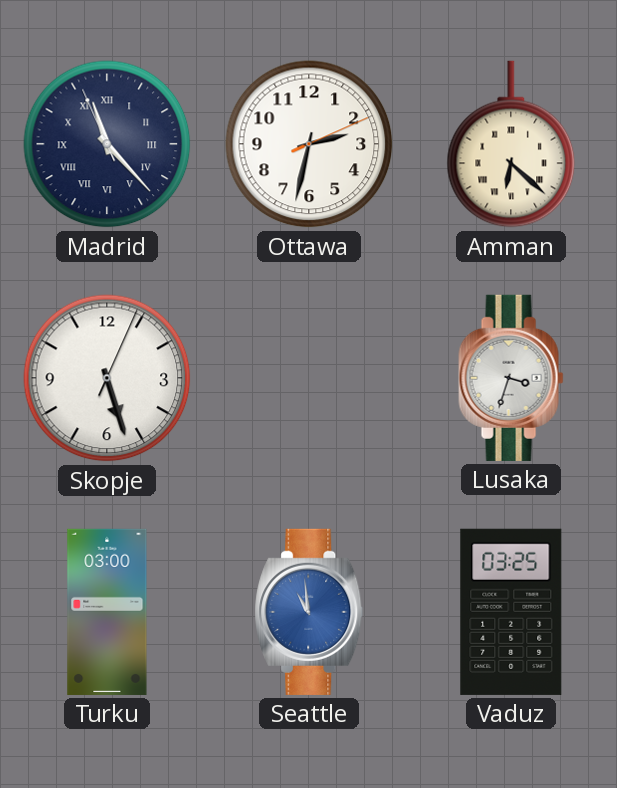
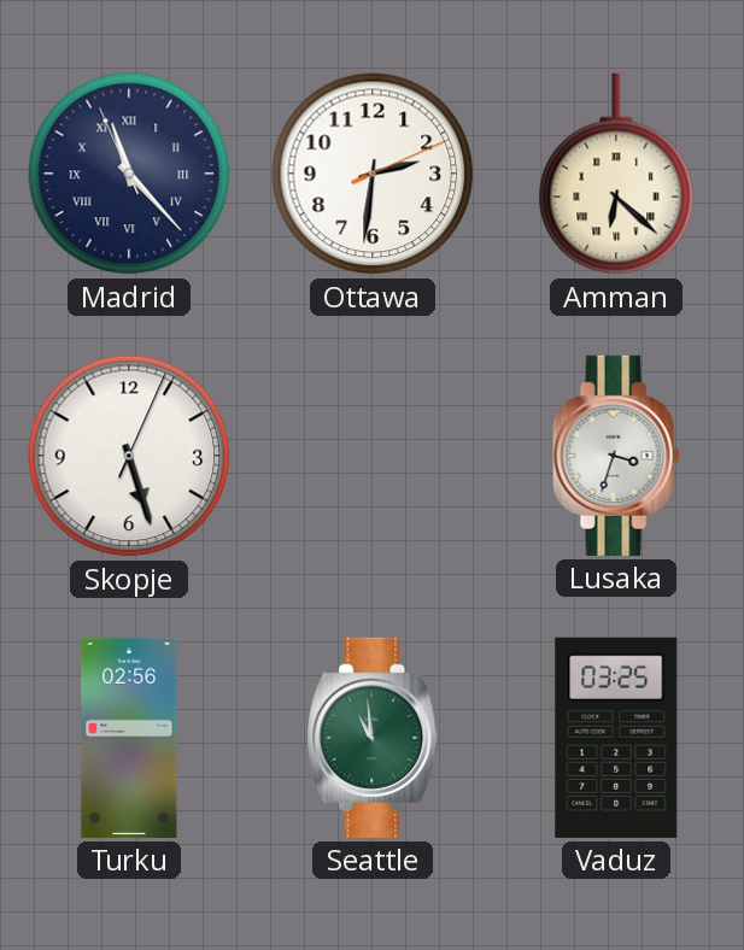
Ottawa: 2:32 -> 2:31
Turku: 03:00 -> 02:56
Seattle dial: blue -> green
